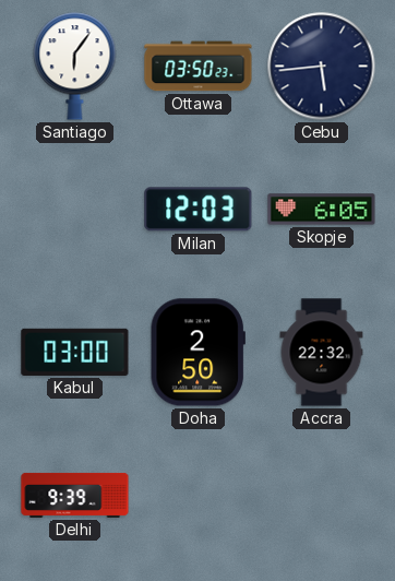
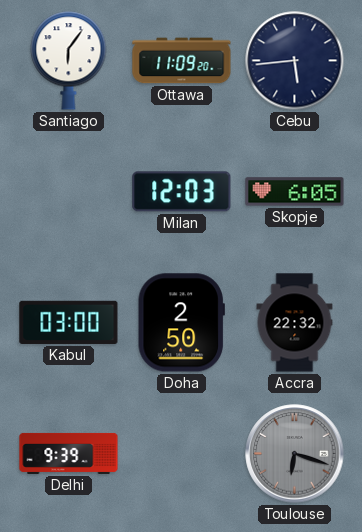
Ottawa: 03:50 -> 11:09
Toulouse: none -> 6:18
